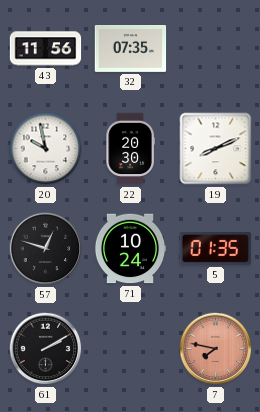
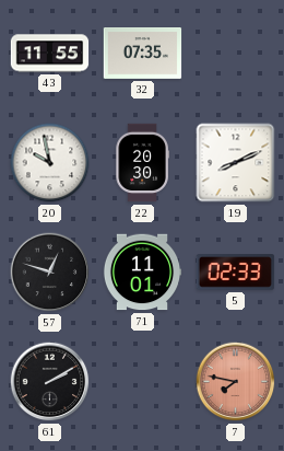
43: 11:56 -> 11:55
71: 10:24 -> 11:01
5: 01:35 -> 02:33
